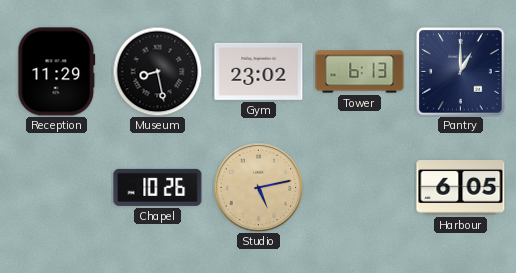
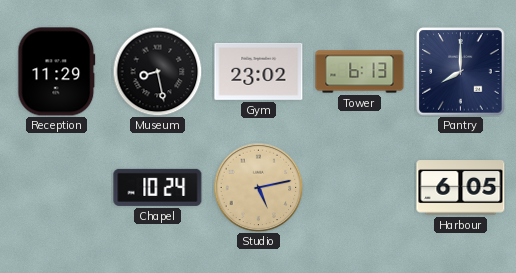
Pantry: 1:00 -> 8:00
Chapel: 10:26 -> 10:24
